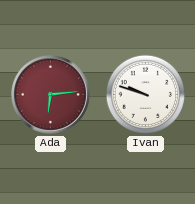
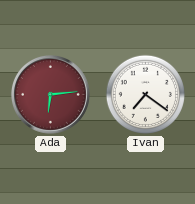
Ivan: 9:48 -> 7:21
